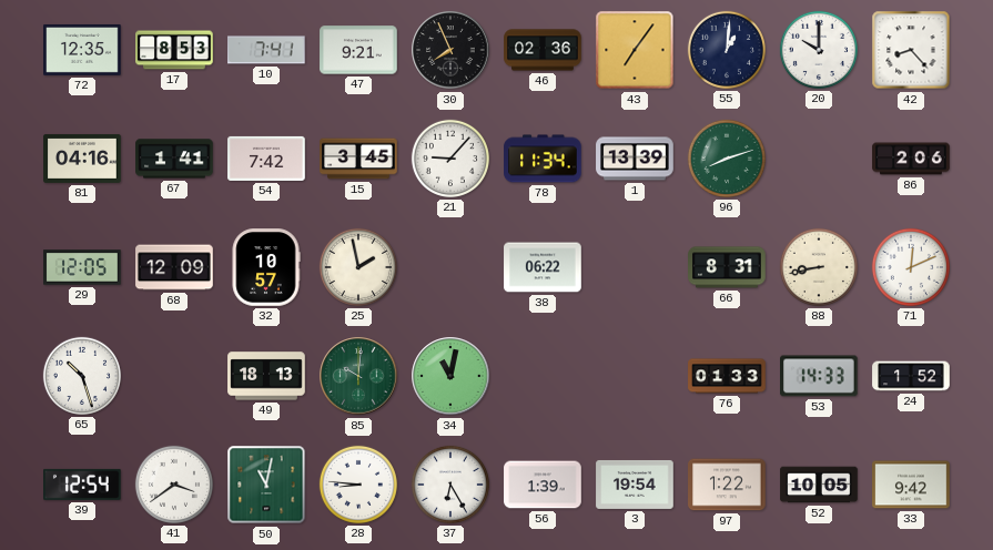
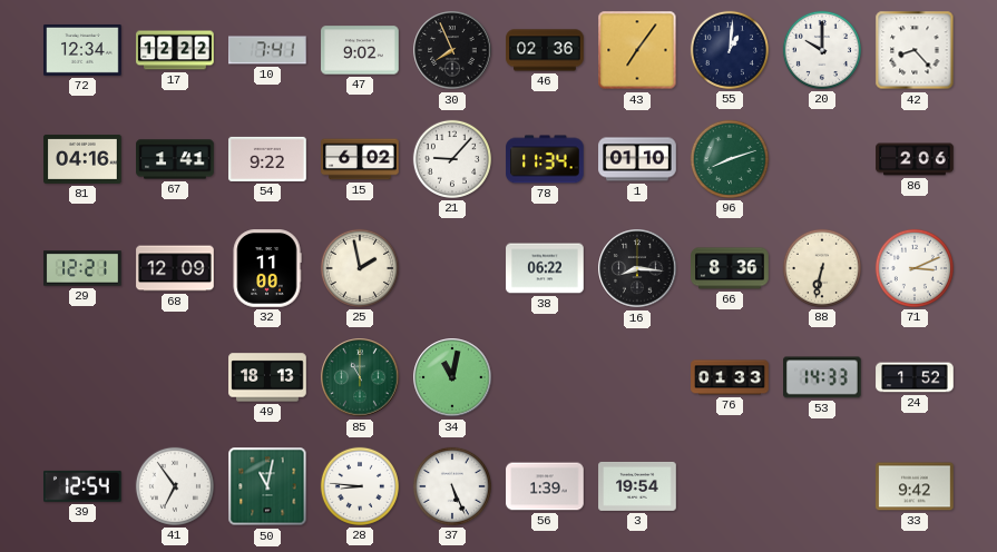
72: 12:35 -> 12:34
17: 8:53 -> 12:22
47: 9:21 -> 9:02
54: 7:42 -> 9:22
15: 3:45 -> 6:02
1: 13:39 -> 01:10
29: 12:05 -> 12:21
32: 10:57 -> 11:00
16: none -> 8:16
66: 8:31 -> 8:36
88: 8:43 -> 6:32
71: 12:11 -> 3:11
65: 10:27 -> none
85: 10:01 -> 11:00
41: 3:39 -> 6:54
37: 6:25 -> 5:26
97: 1:22 -> none
52: 10:05 -> none
